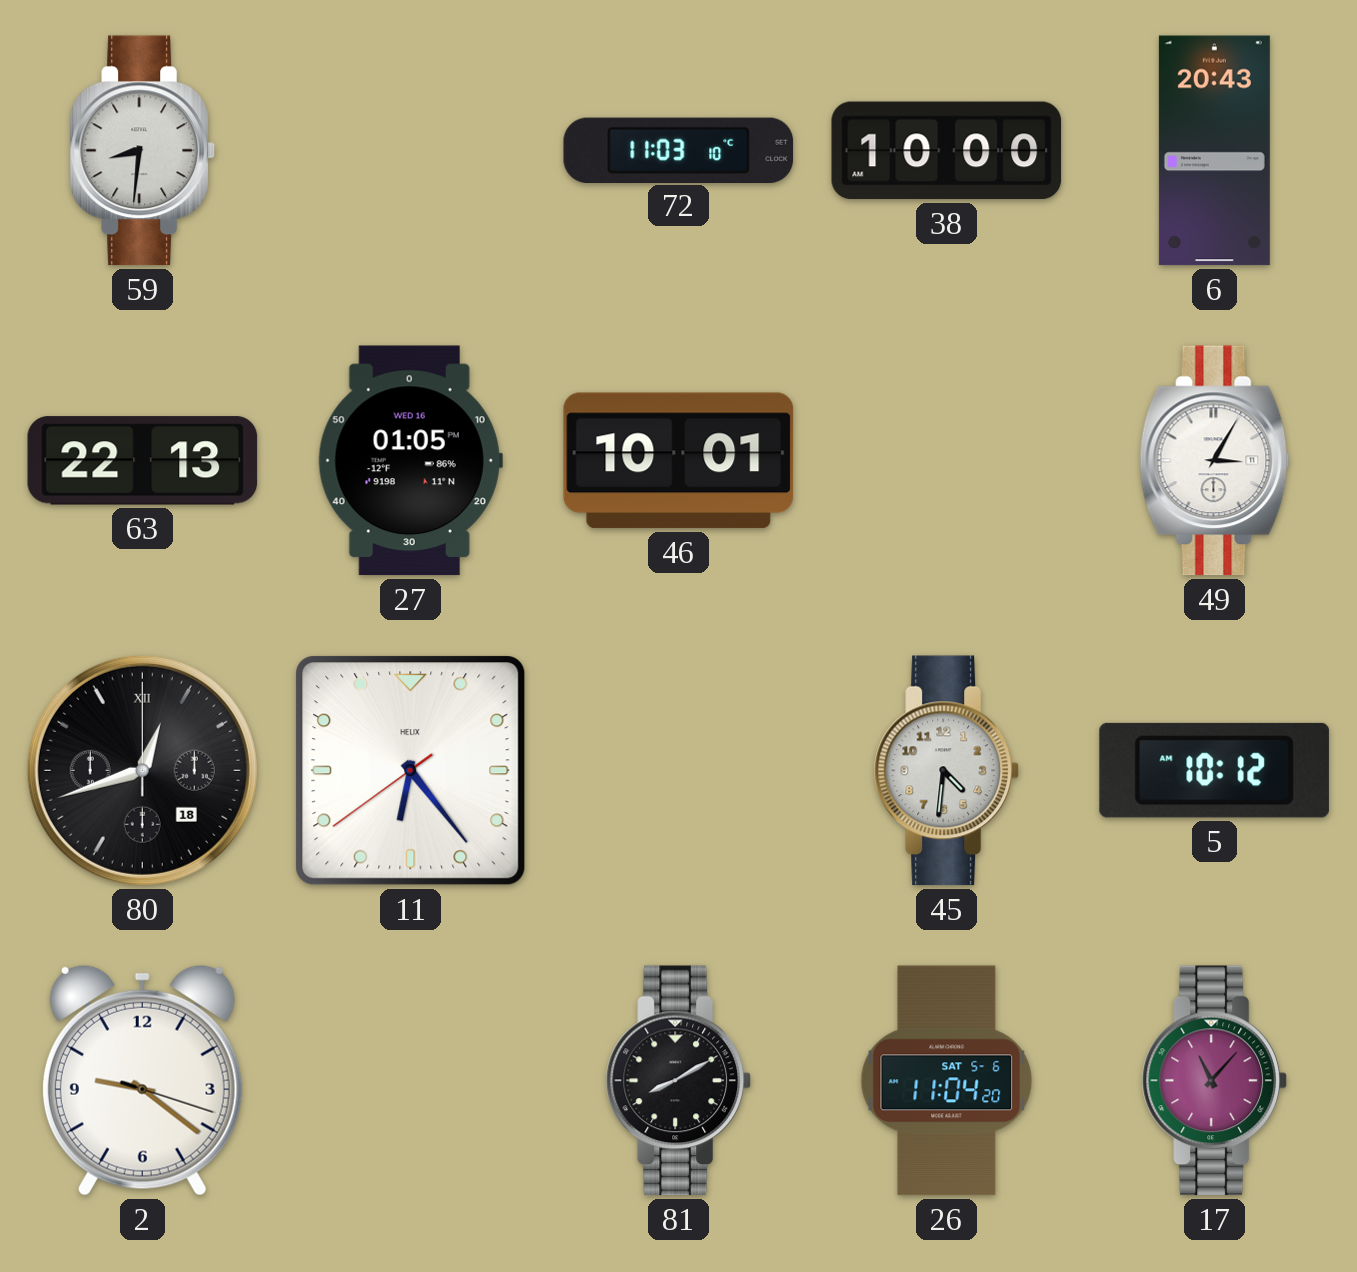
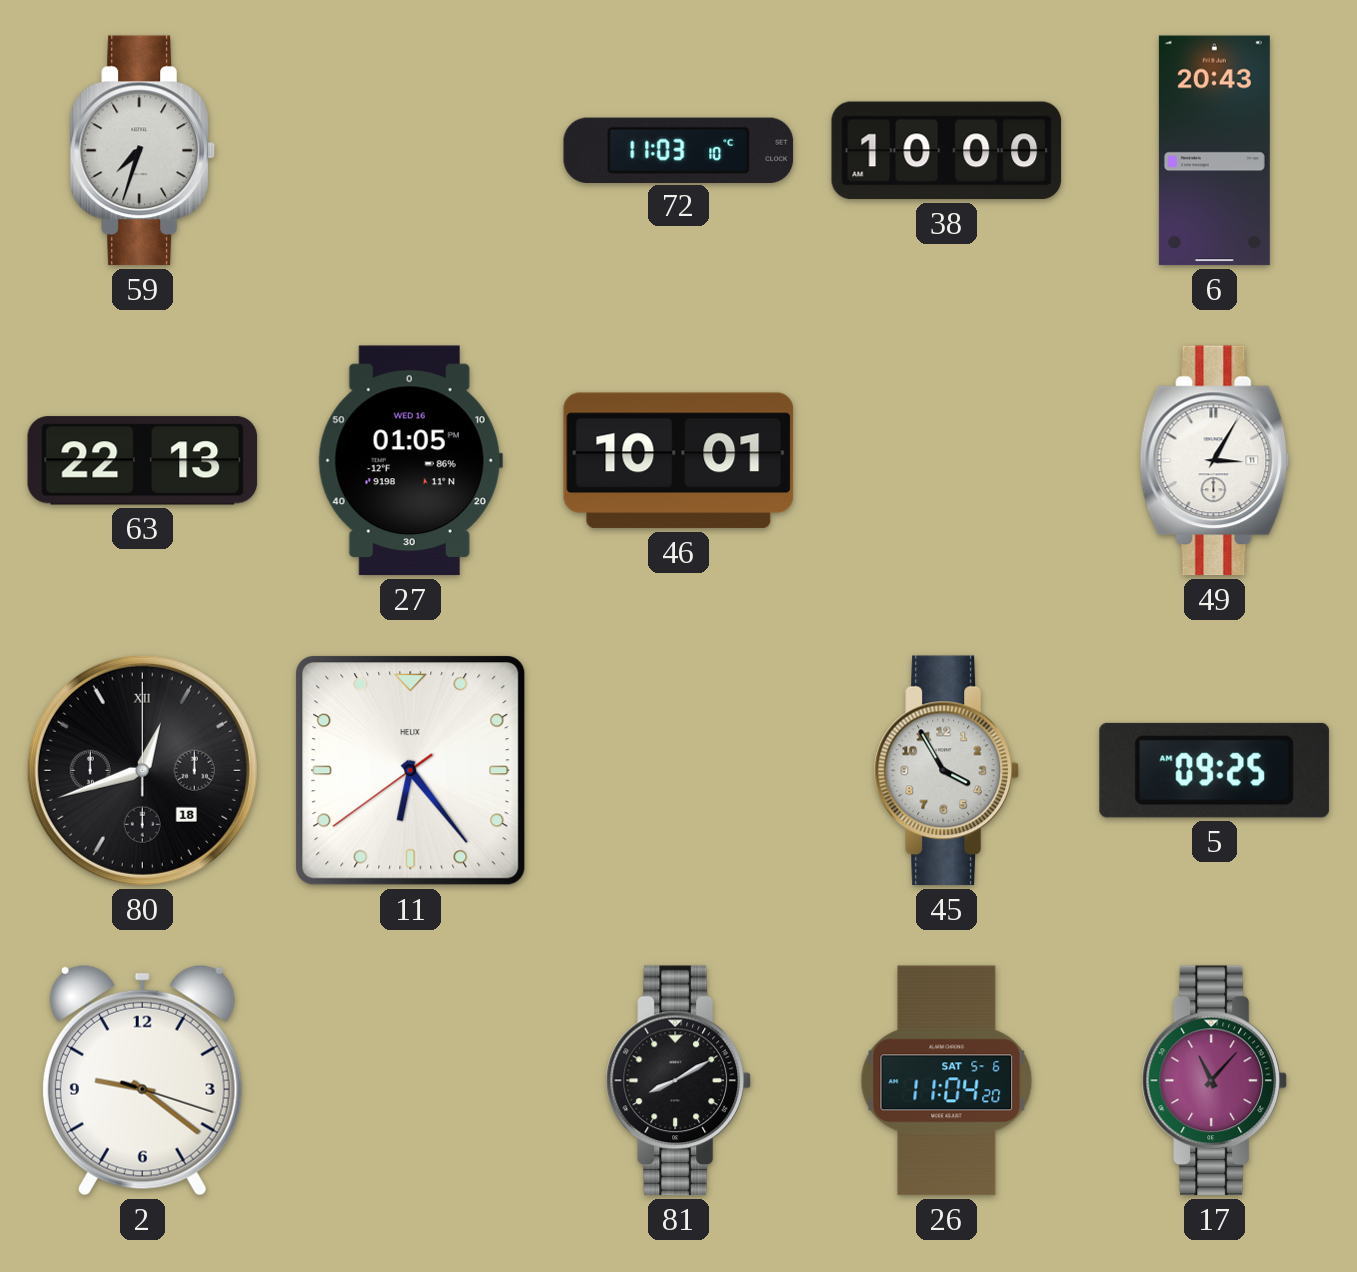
59: 8:31 -> 7:33
45: 4:31 -> 3:55
5: 10:12 -> 09:25
